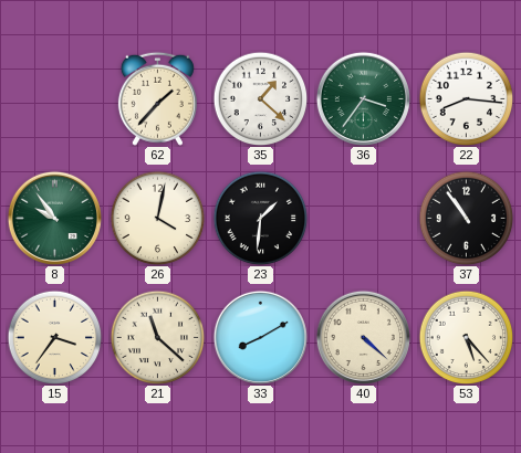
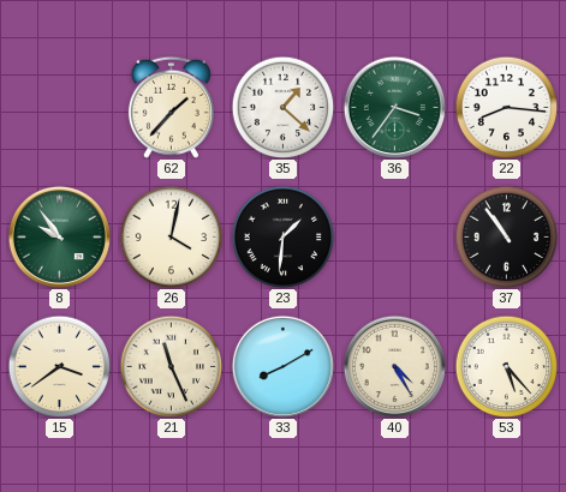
15: 3:36 -> 3:39
21: 11:22 -> 11:26
40: 4:22 -> 4:25
